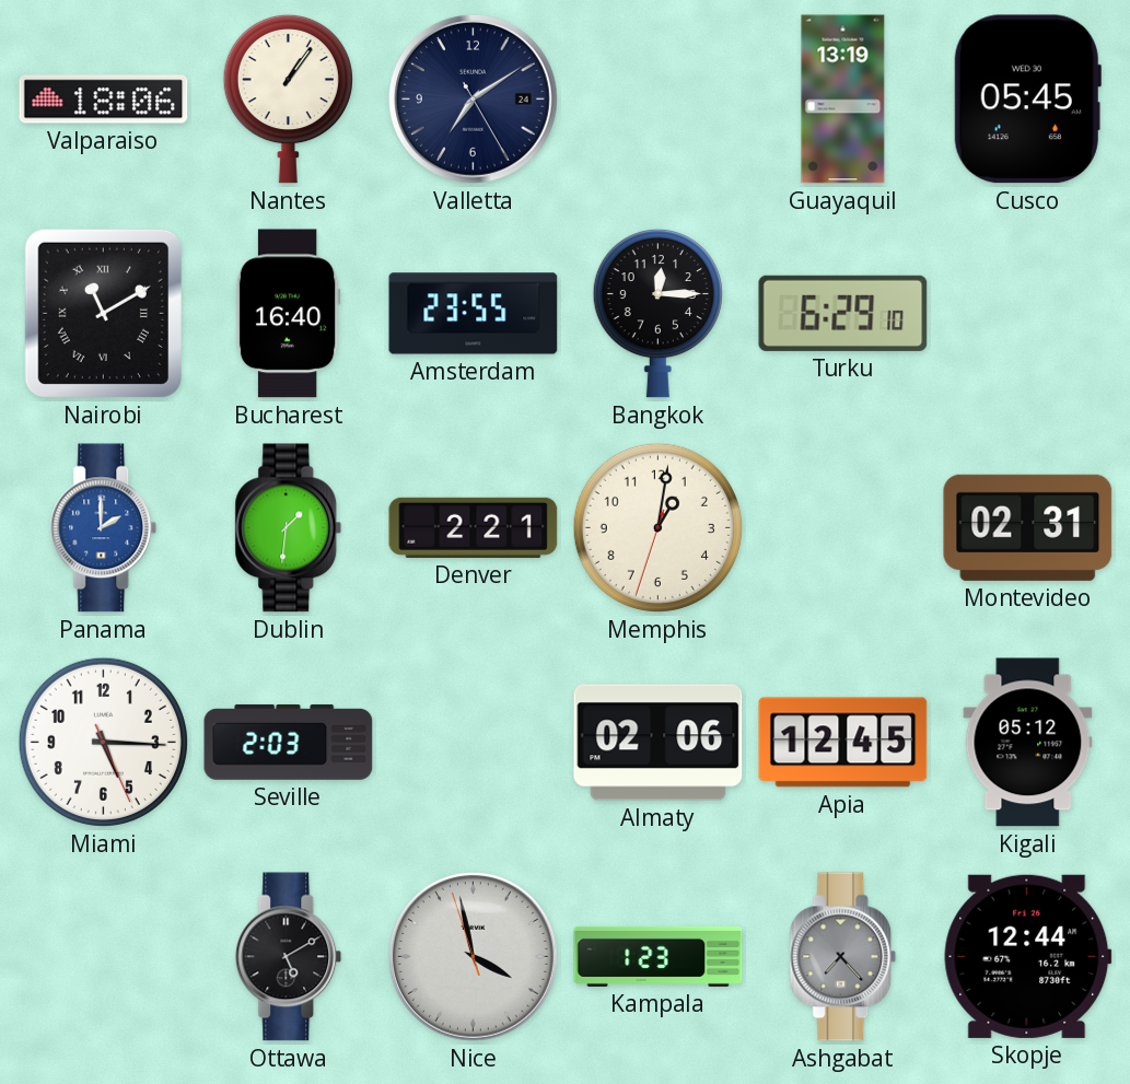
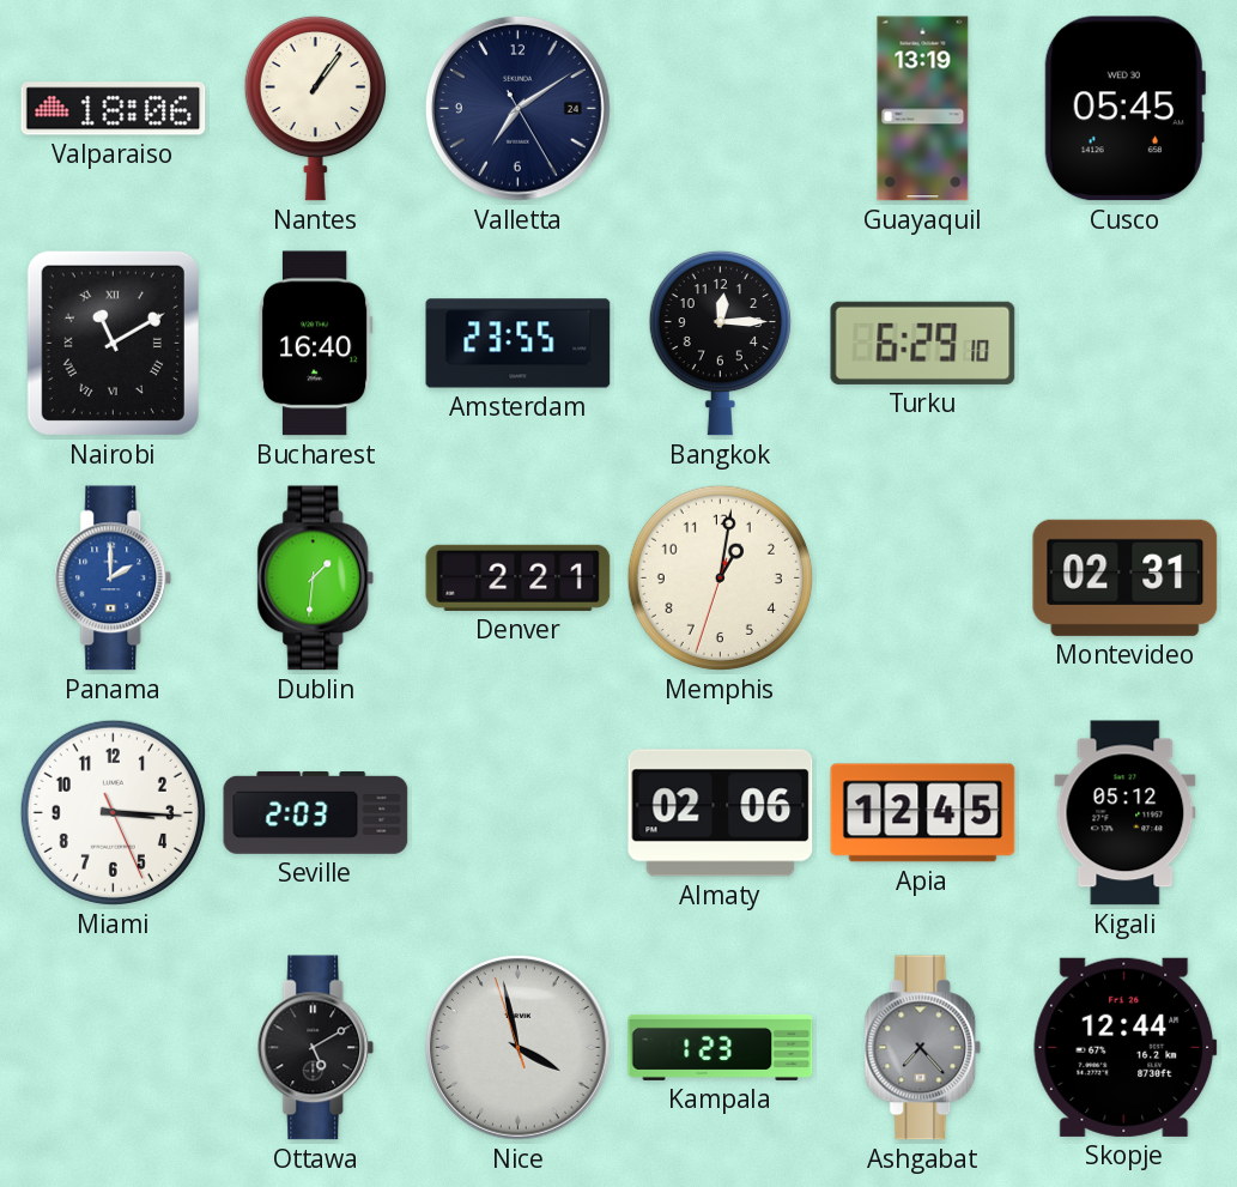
Miami: 5:15 -> 3:15
